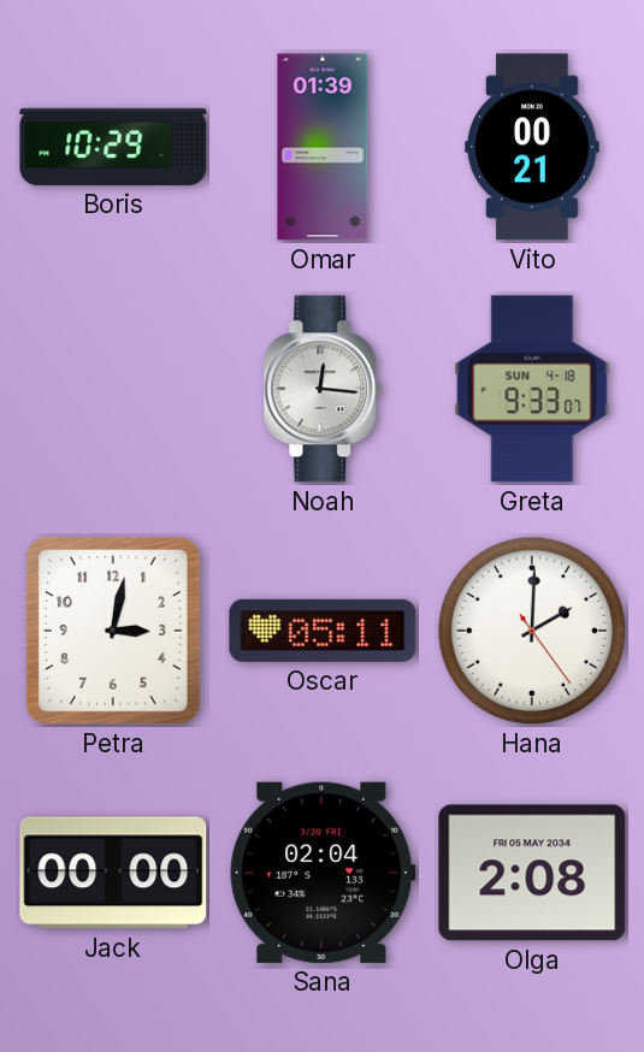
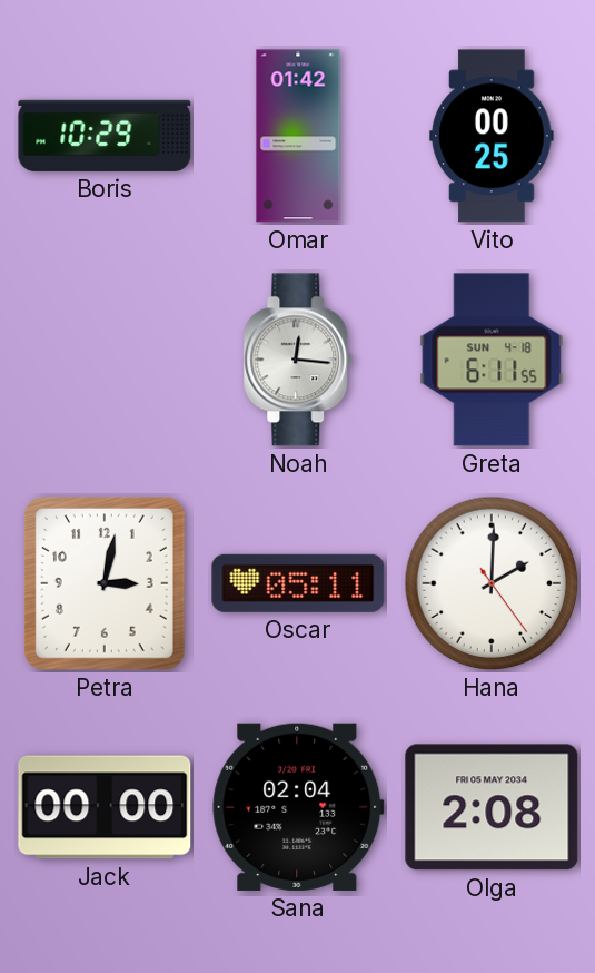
Omar: 01:39 -> 01:42
Vito: 00:21 -> 00:25
Greta: 9:33 -> 6:11
